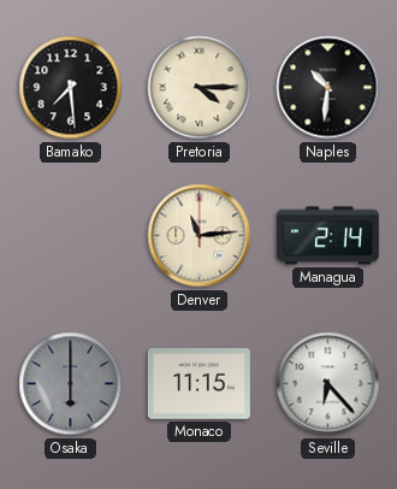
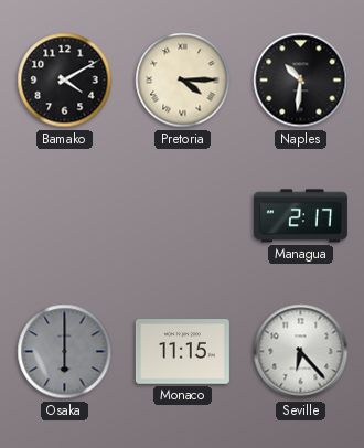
Bamako: 7:29 -> 4:10
Denver: 11:14 -> none
Managua: 2:14 -> 2:17
